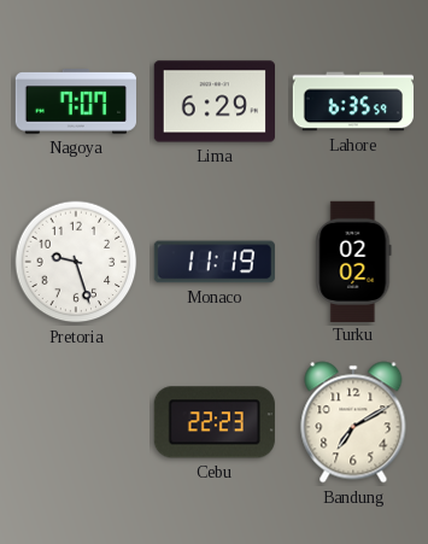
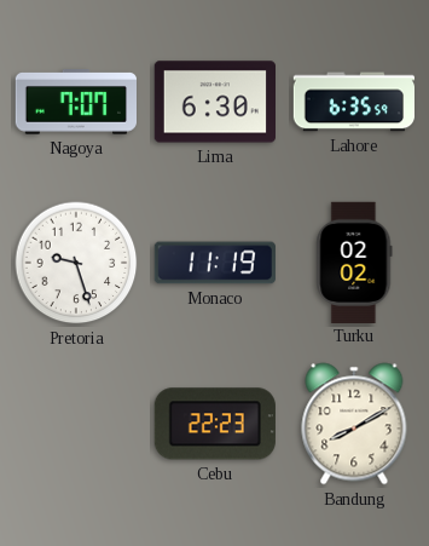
Lima: 6:29 -> 6:30
Bandung: 7:10 -> 8:10
